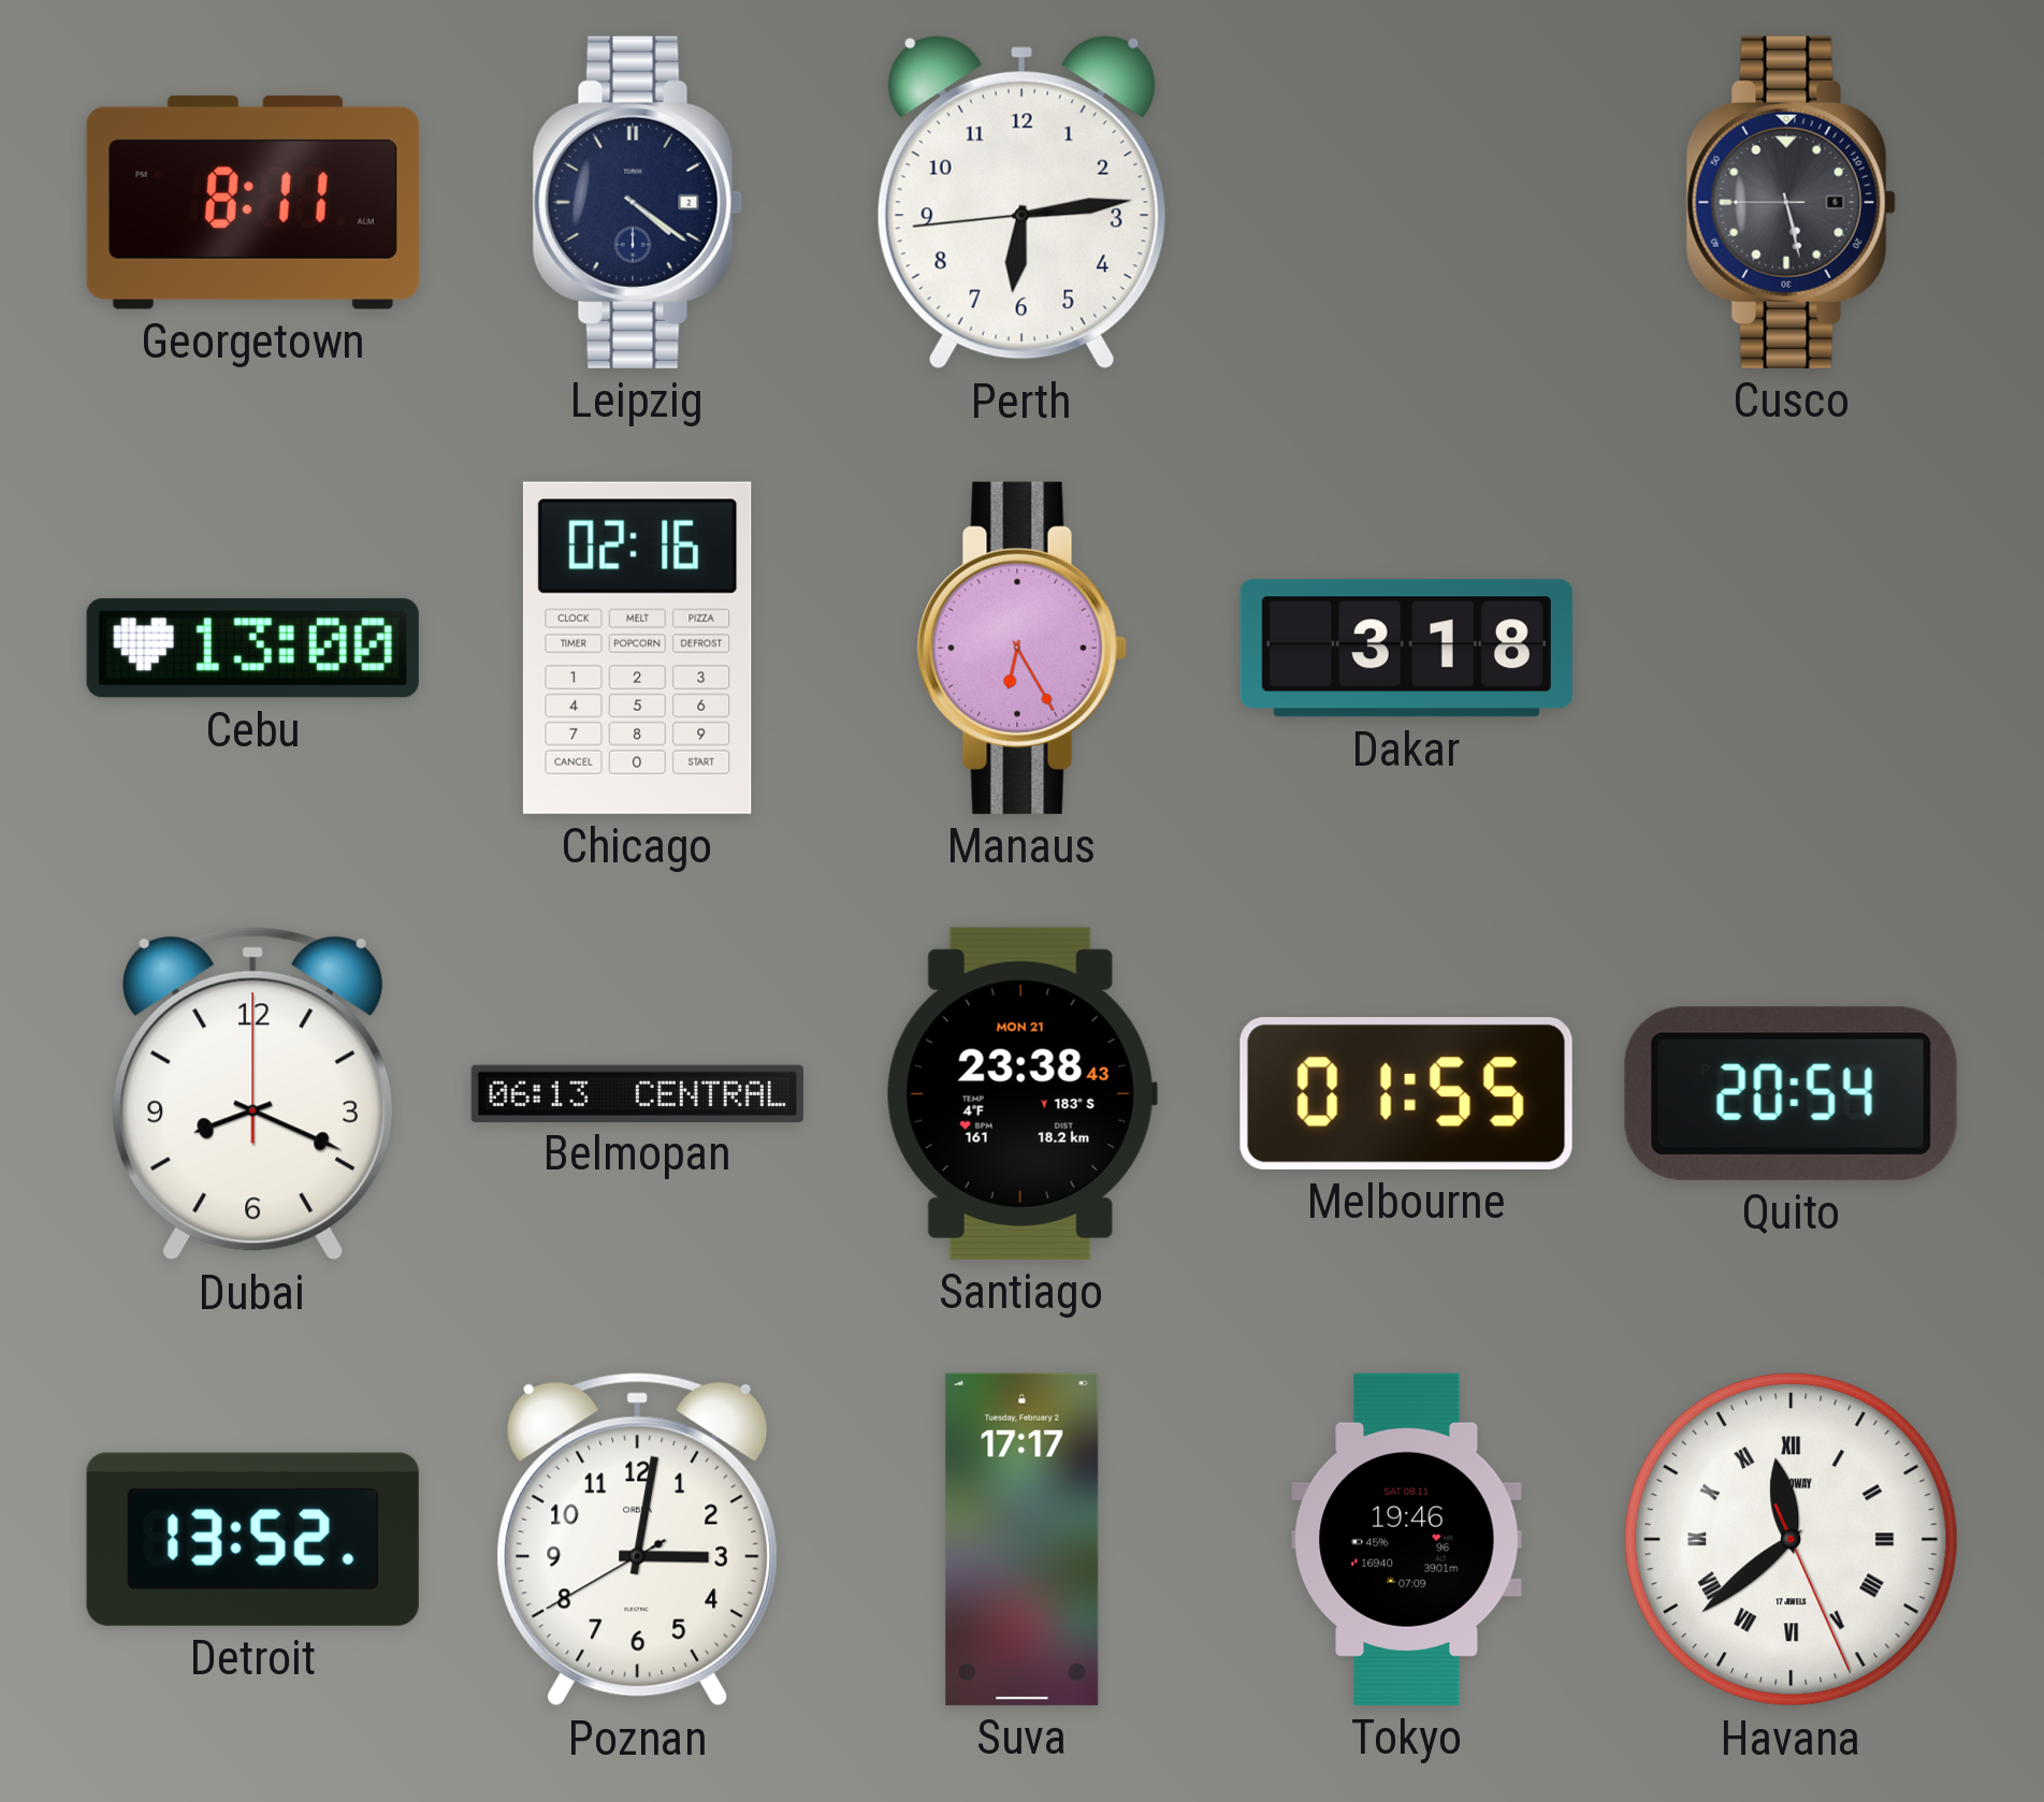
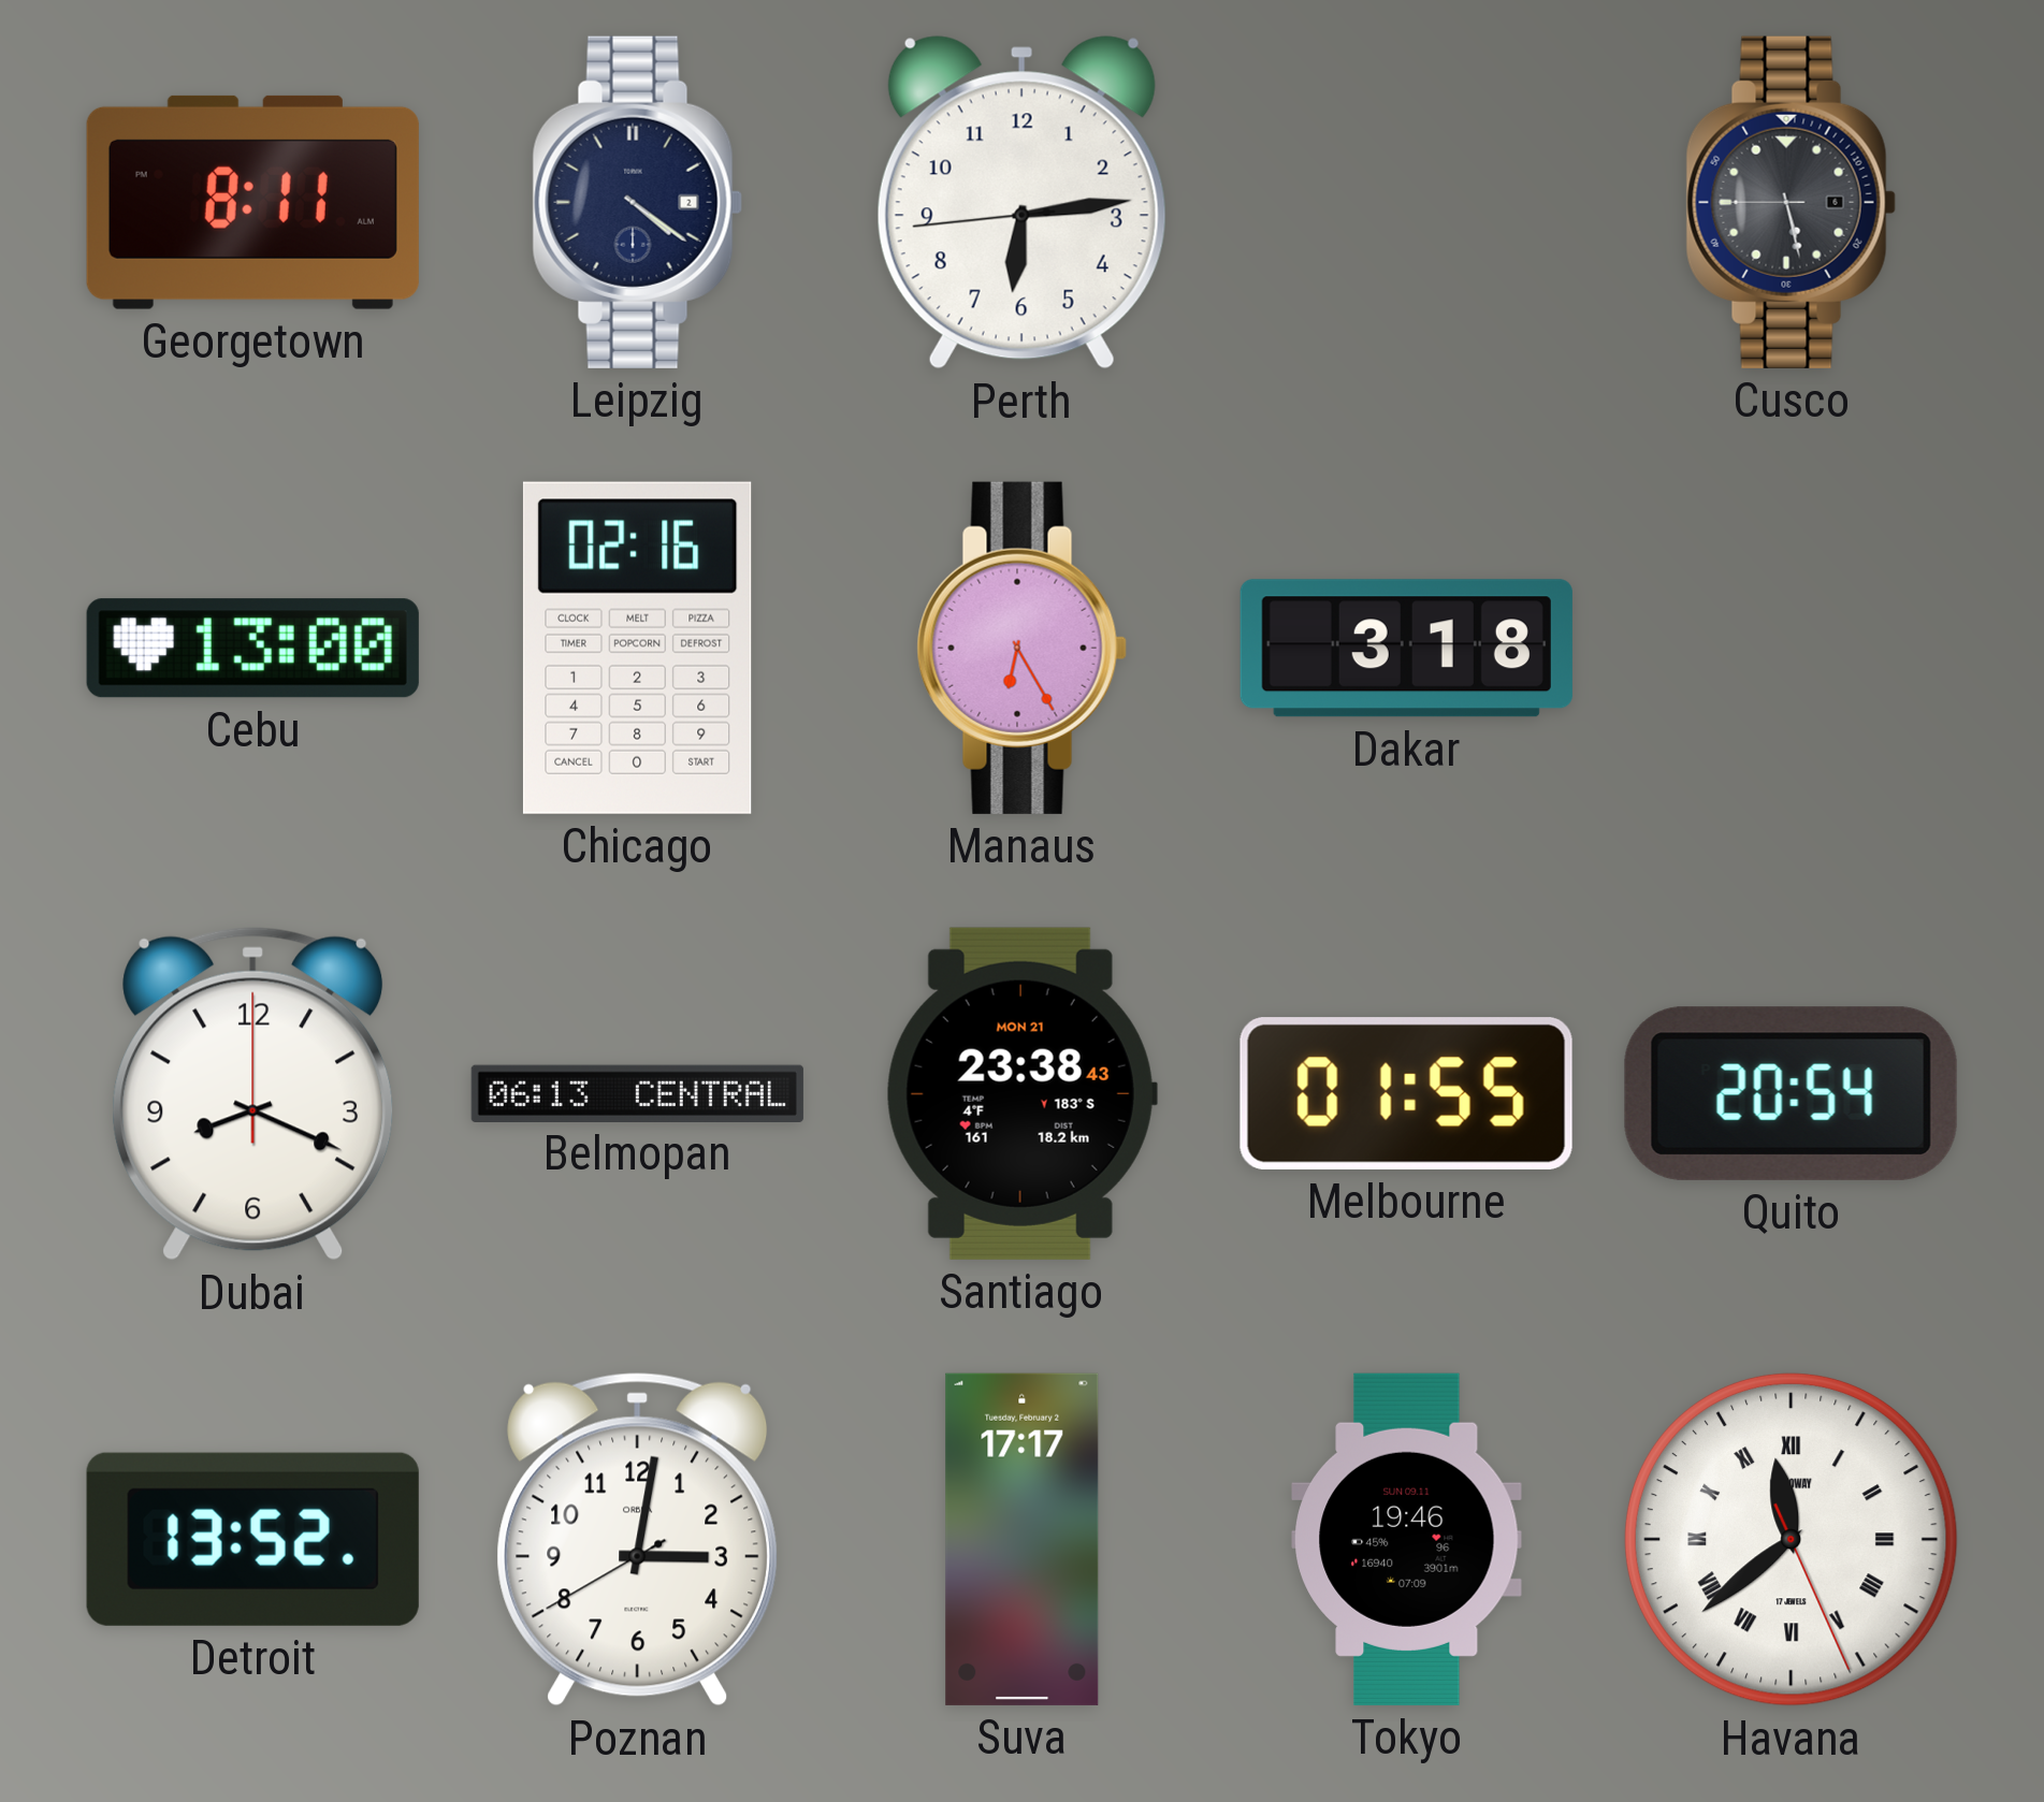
Tokyo date: SAT 08.11 -> SUN 09.11
